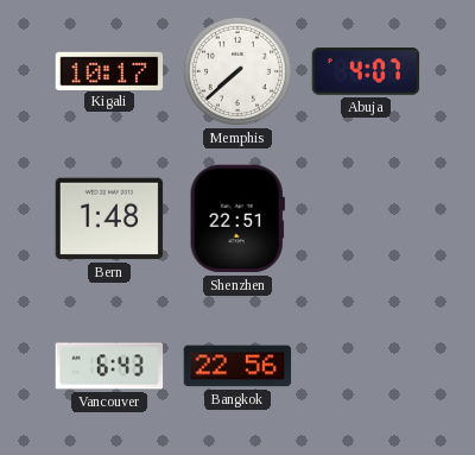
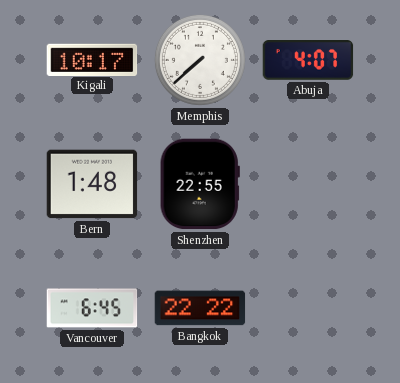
Shenzhen: 22:51 -> 22:55
Vancouver: 6:43 -> 6:45
Bangkok: 22:56 -> 22:22
